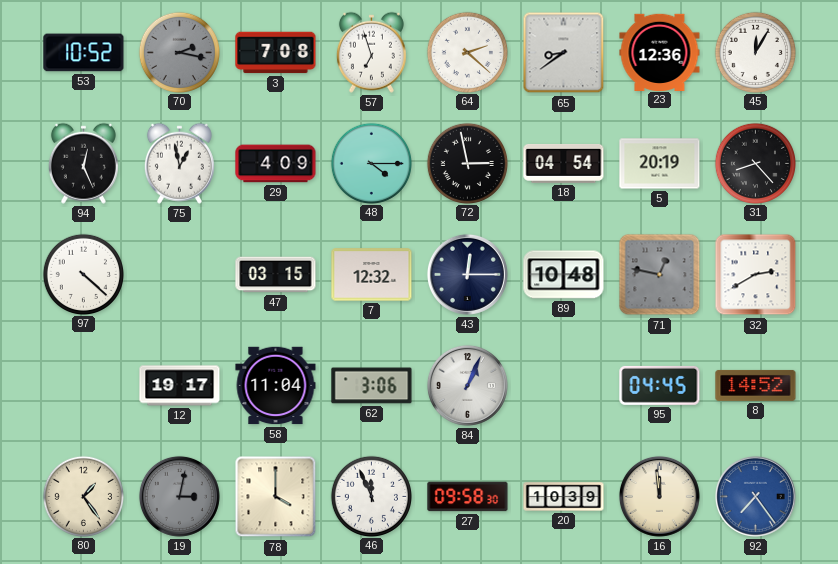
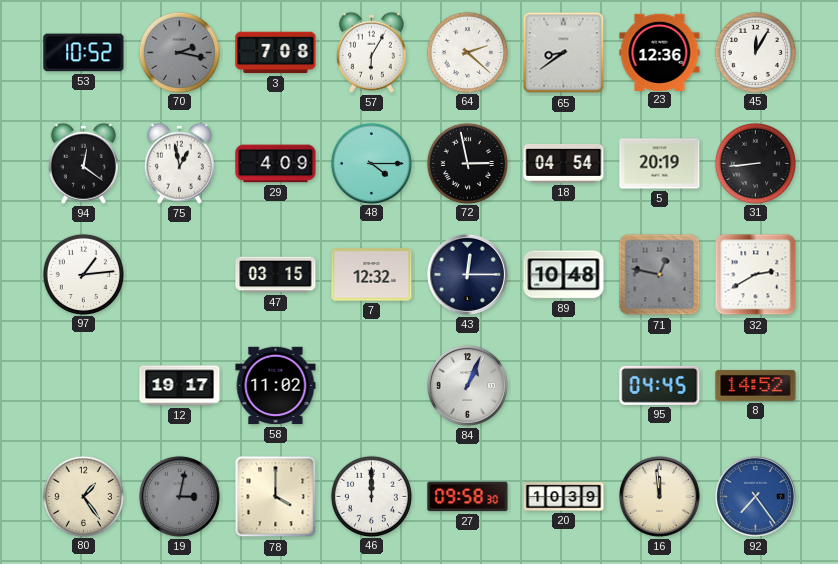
57: 6:57 -> 6:05
94: 12:26 -> 12:21
31: 8:23 -> 8:44
97: 4:22 -> 1:14
58: 11:04 -> 11:02
62: 3:06 -> none
46: 11:56 -> 12:00
